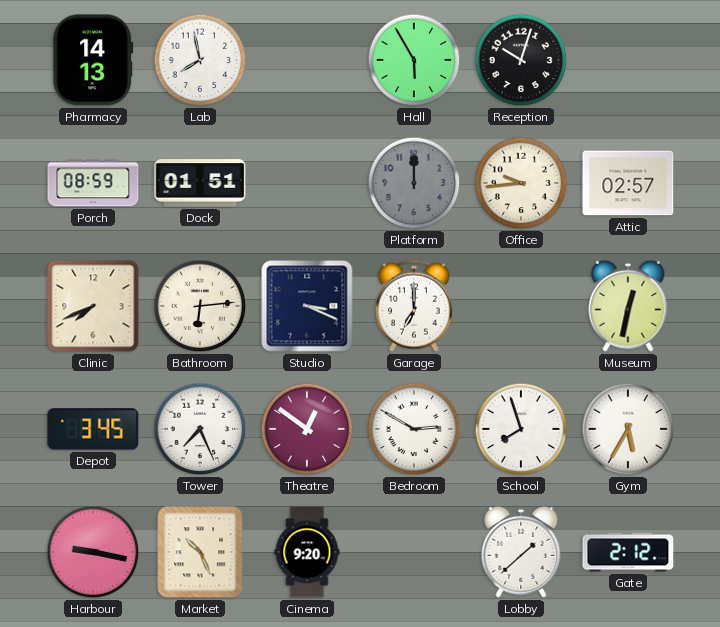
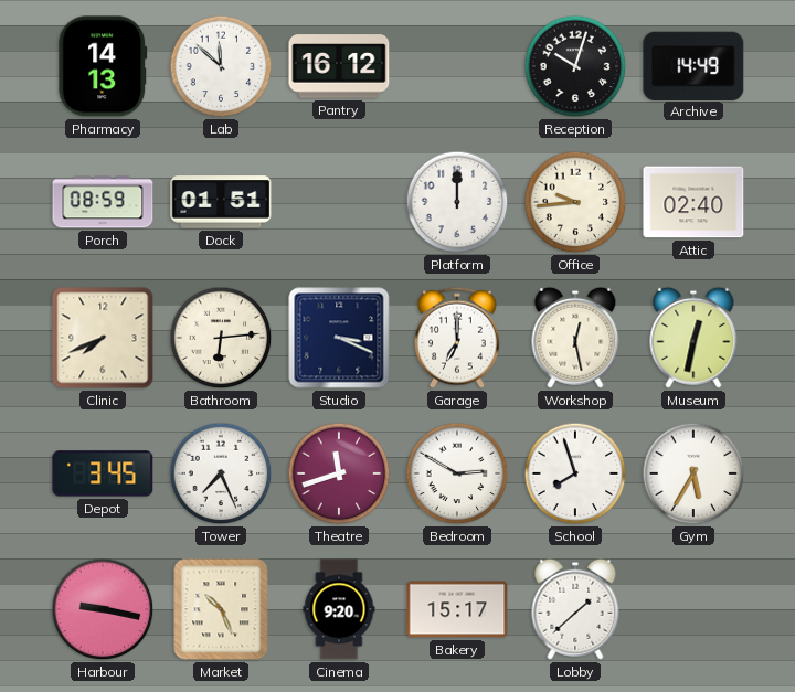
Lab: 7:58 -> 11:52
Pantry: none -> 16:12
Hall: 5:55 -> none
Archive: none -> 14:49
Platform dial: grey -> white
Attic: 02:57 -> 02:40
Workshop: none -> 12:28
Theatre: 12:51 -> 11:42
Bakery: none -> 15:17
Gate: 2:12 -> none
